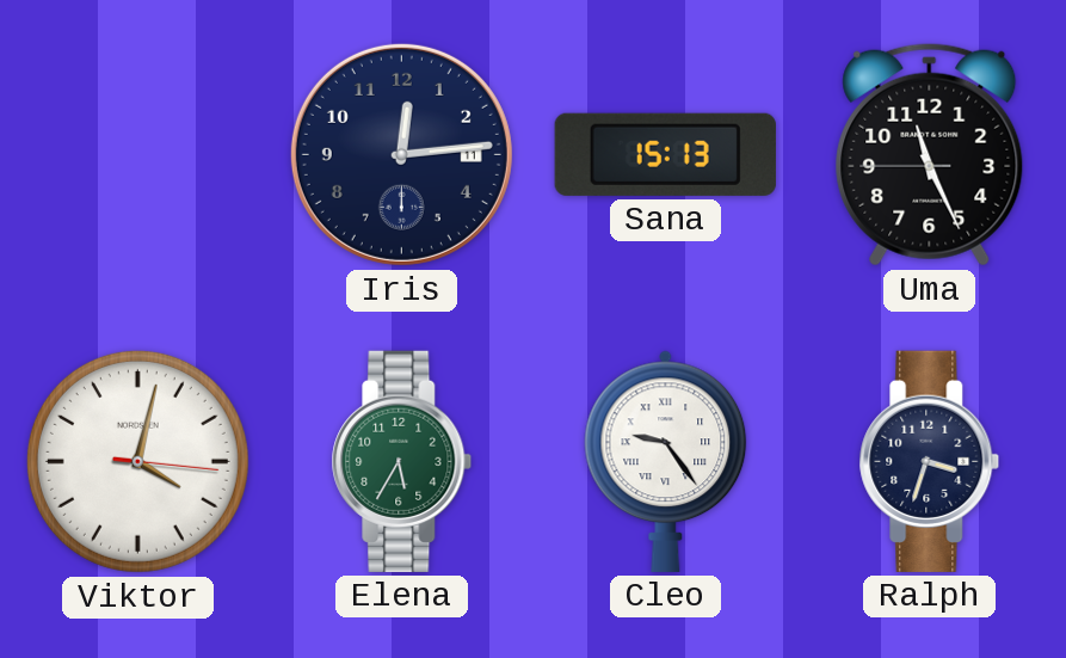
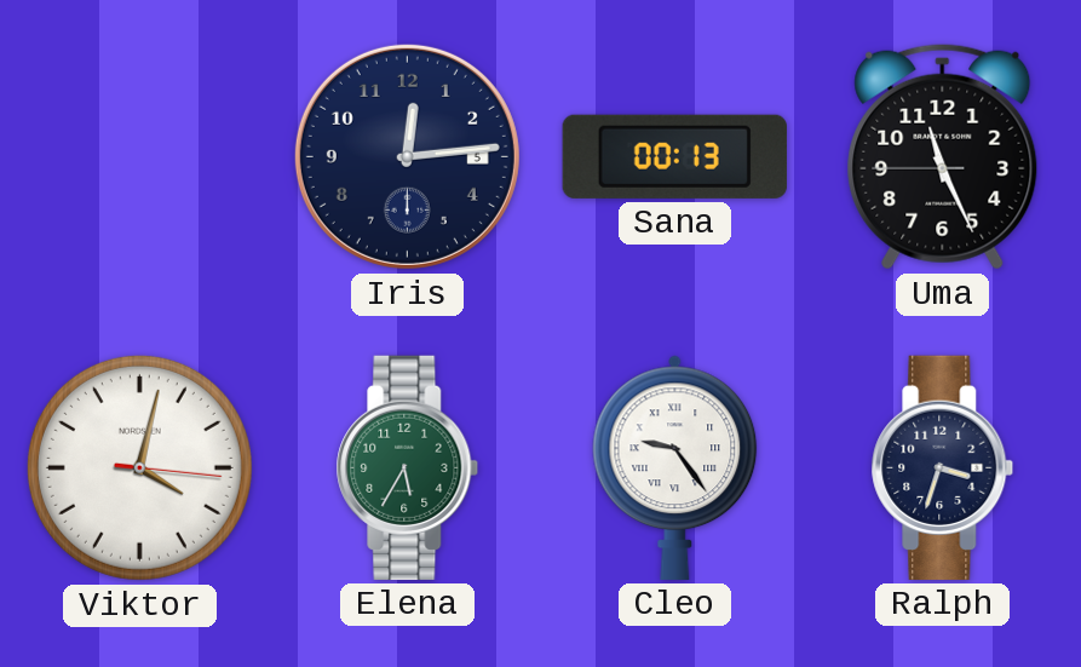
Iris date: 11 -> 5
Sana: 15:13 -> 00:13
